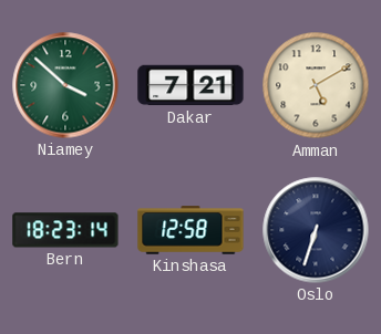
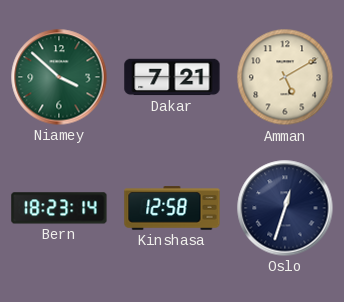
Oslo: 6:33 -> 12:33
